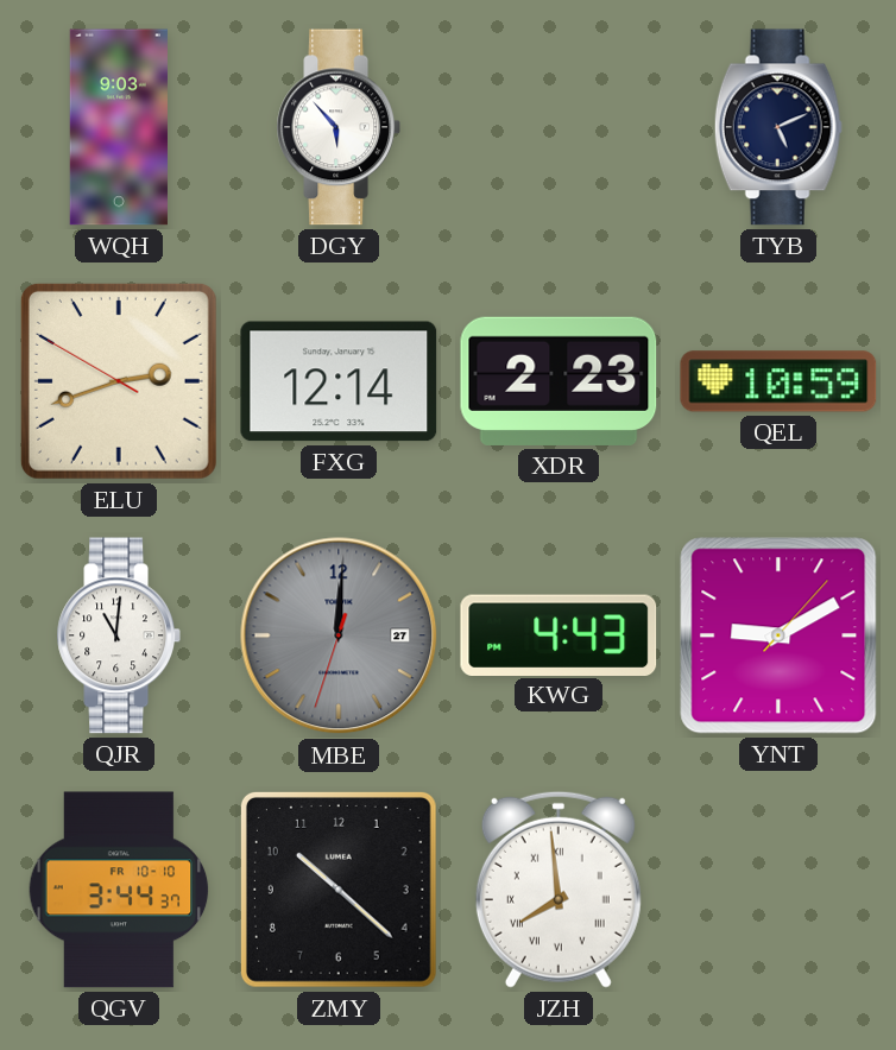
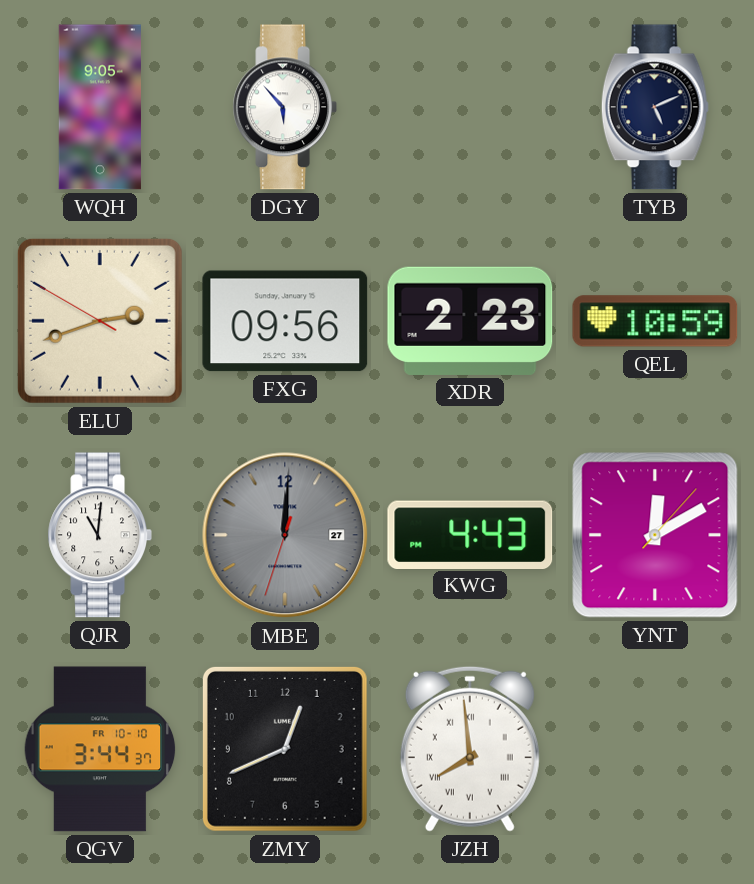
WQH: 9:03 -> 9:05
FXG: 12:14 -> 09:56
YNT: 9:10 -> 12:10
ZMY: 10:22 -> 12:41
